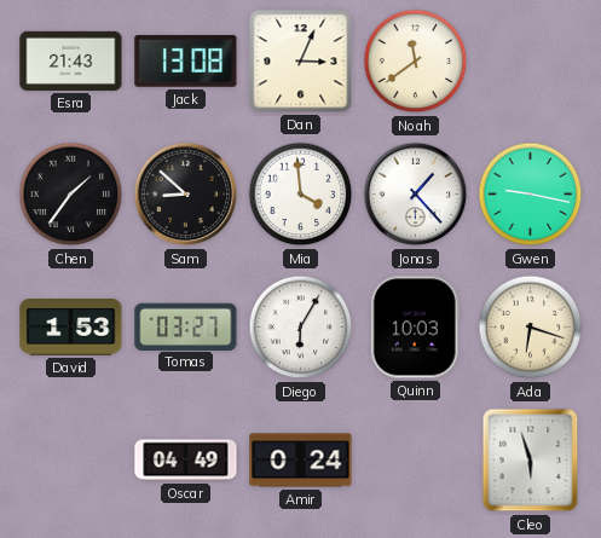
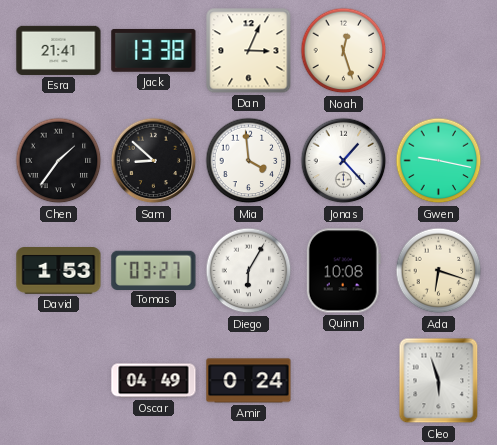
Esra: 21:43 -> 21:41
Jack: 13:08 -> 13:38
Noah: 11:39 -> 12:27
Quinn: 10:03 -> 10:08
